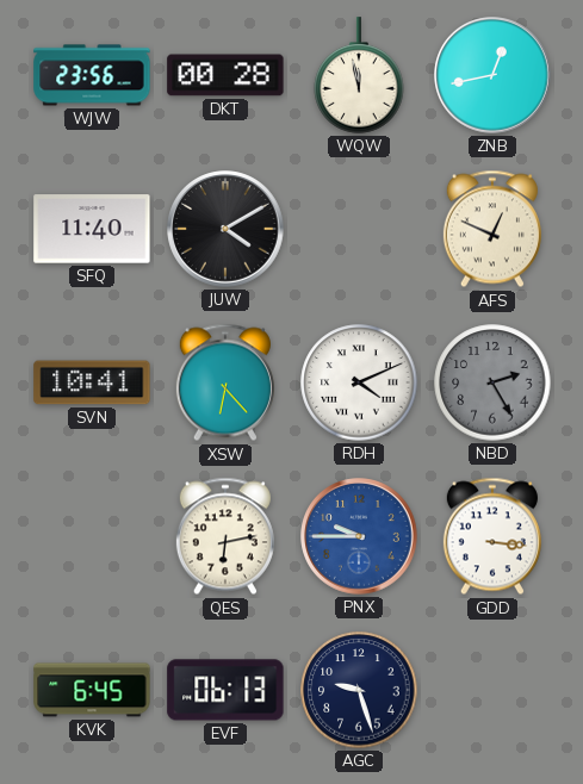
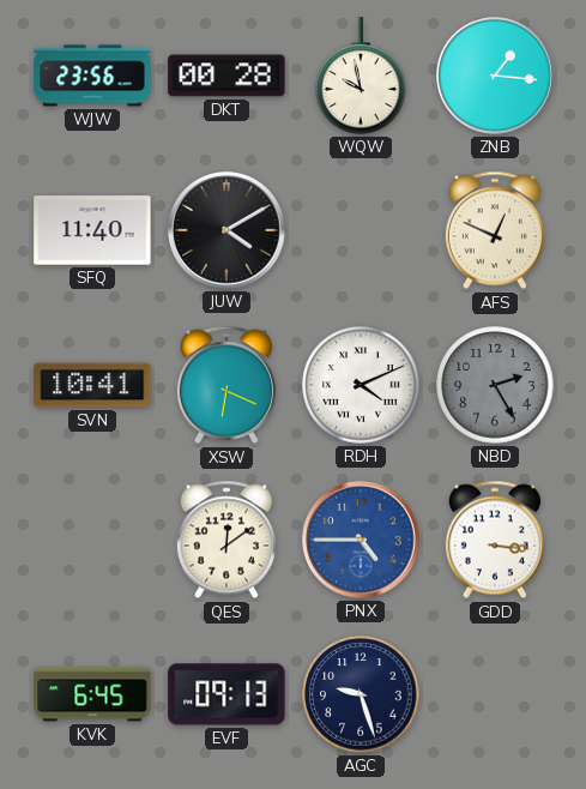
WQW: 11:58 -> 9:58
ZNB: 12:43 -> 1:16
XSW: 6:23 -> 6:19
QES: 6:13 -> 12:09
PNX: 9:45 -> 4:45
EVF: 06:13 -> 09:13
